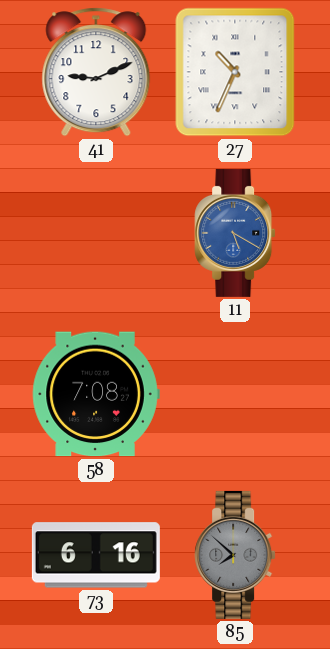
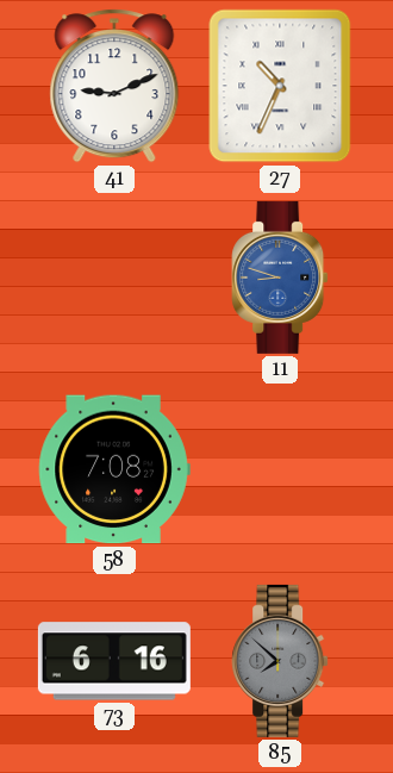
11: 5:20 -> 8:48
